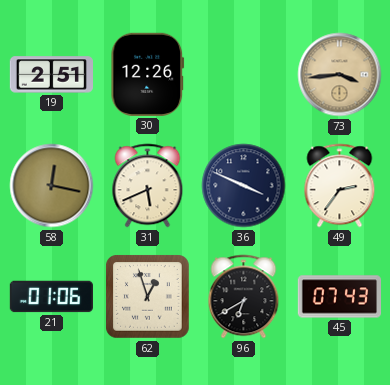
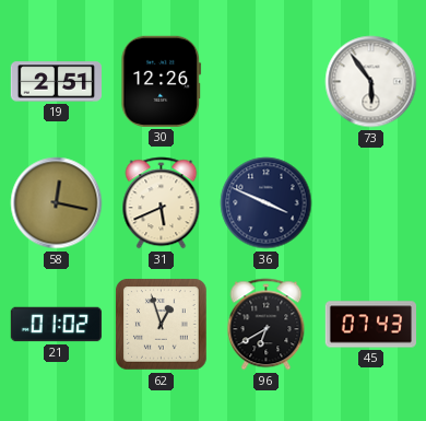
73: 3:44 -> 5:54
73 dial: champagne -> white
49: 2:36 -> none
21: 01:06 -> 01:02
